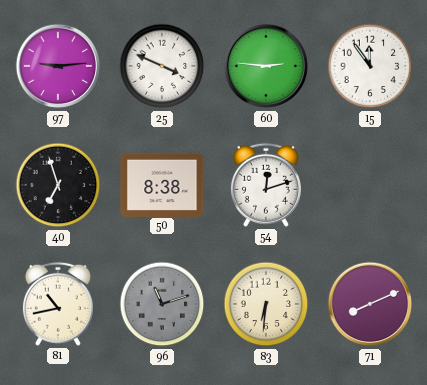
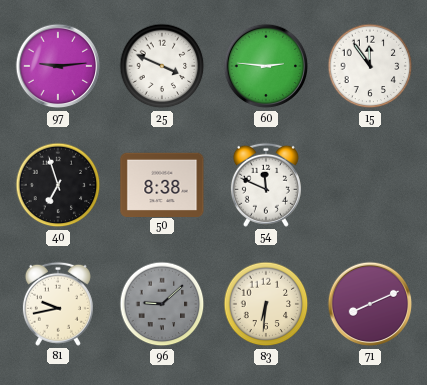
54: 12:12 -> 11:49
81: 10:43 -> 9:43
96: 11:12 -> 9:08
